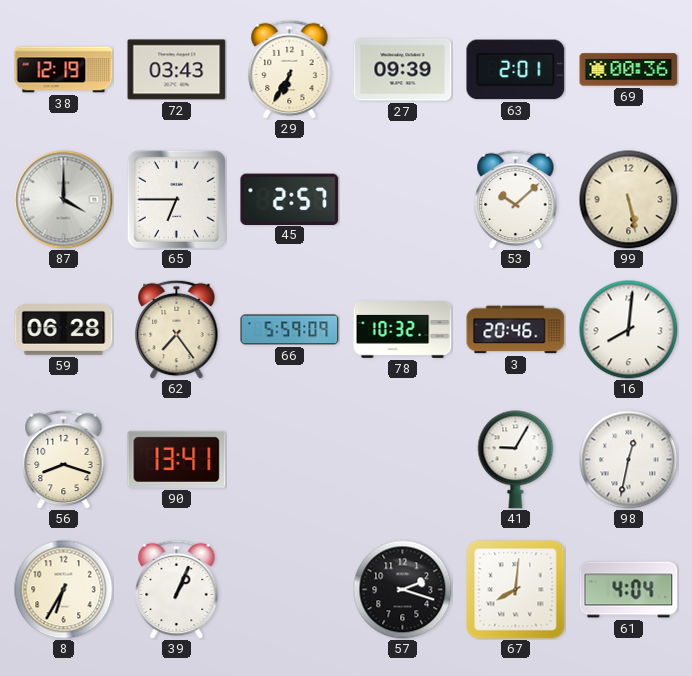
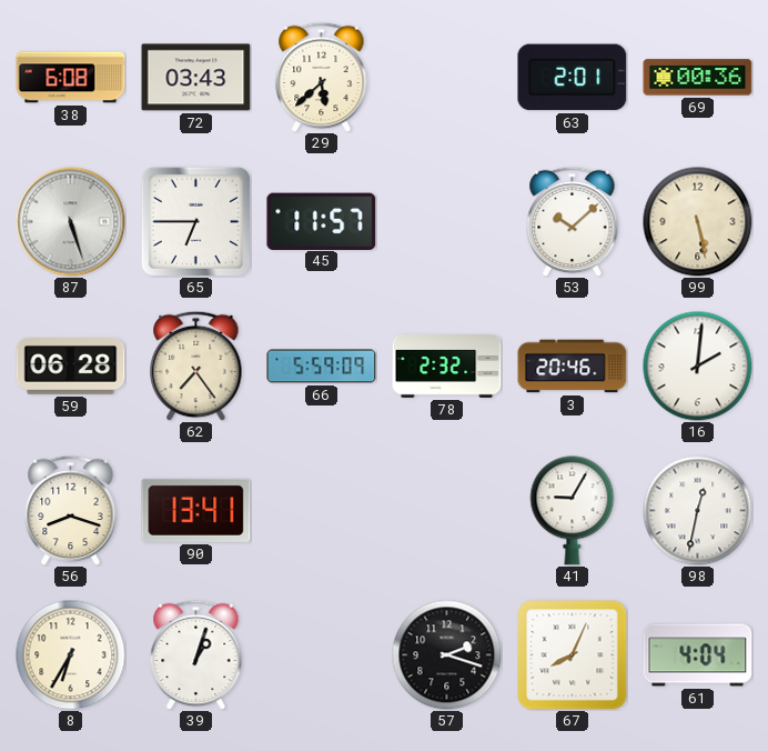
38: 12:19 -> 6:08
29: 6:35 -> 5:38
27: 09:39 -> none
87: 4:00 -> 5:27
45: 2:57 -> 11:57
78: 10:32 -> 2:32
16: 8:01 -> 2:01
39: 1:04 -> 1:03
67: 8:01 -> 8:04
